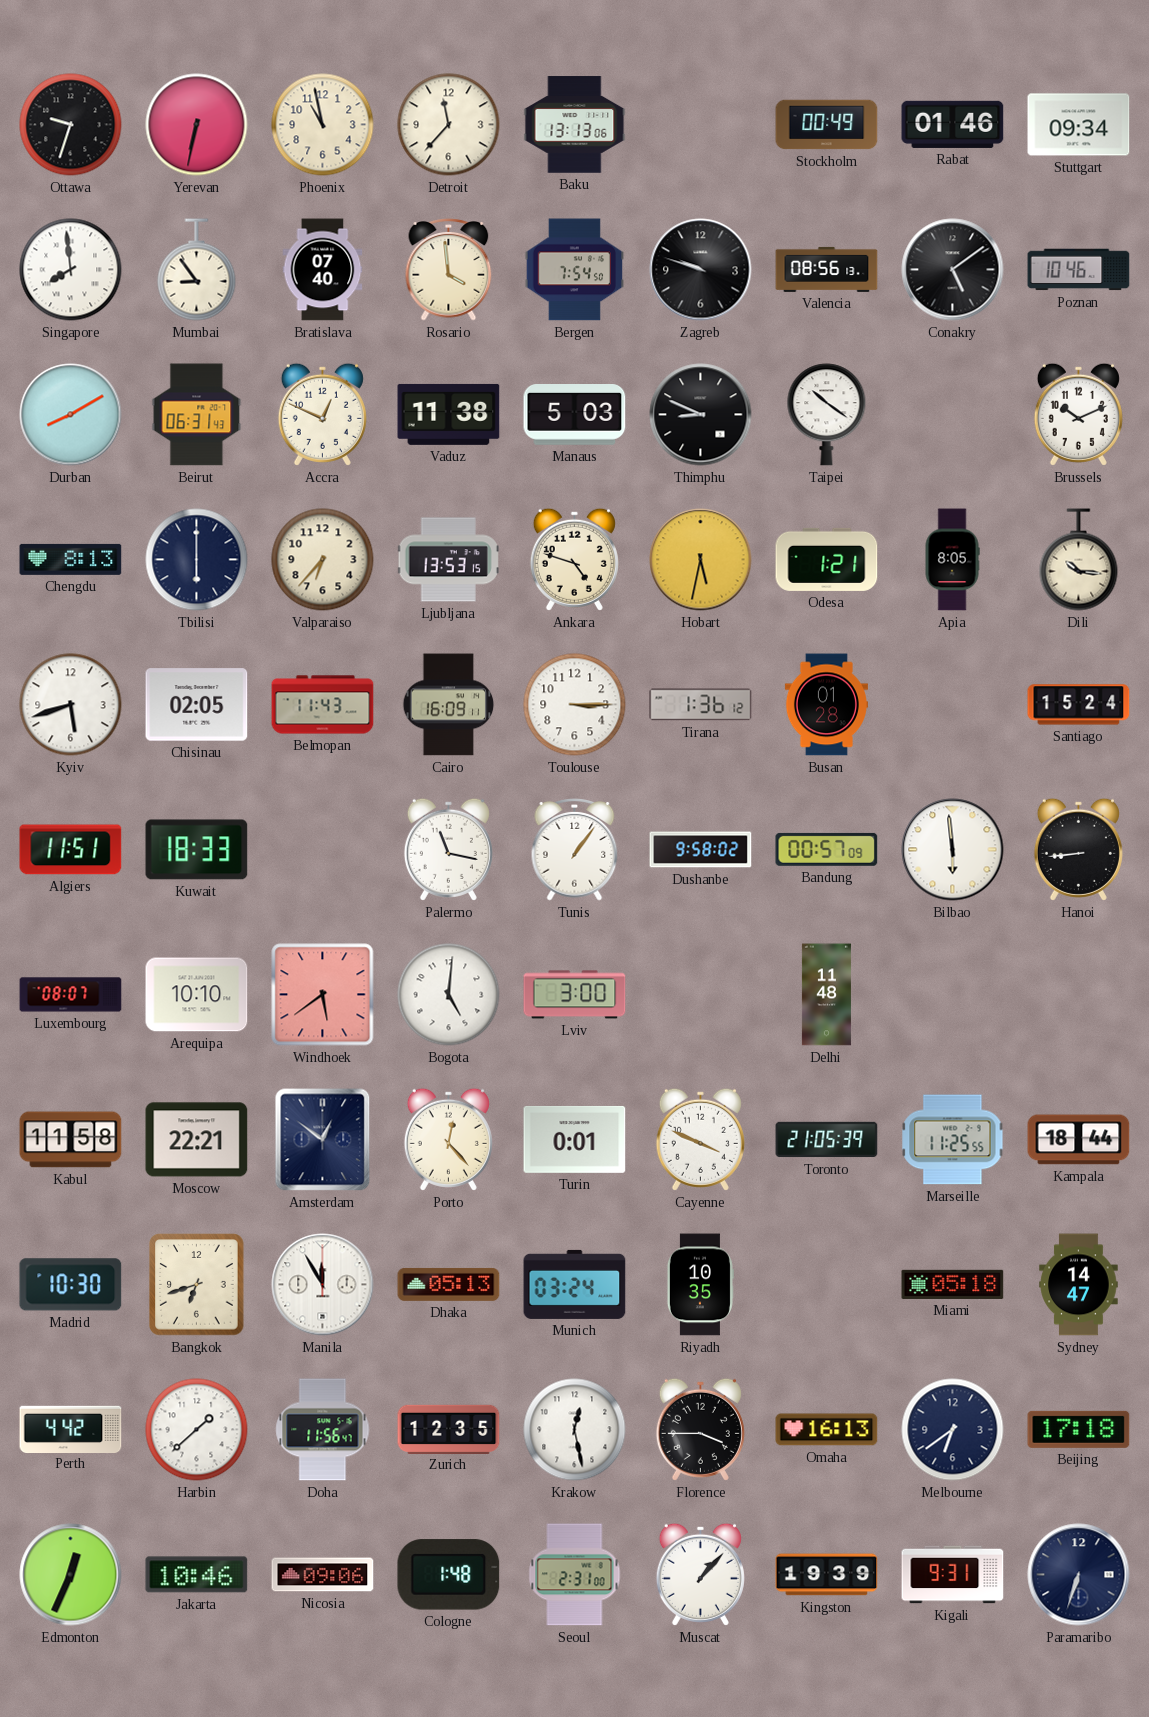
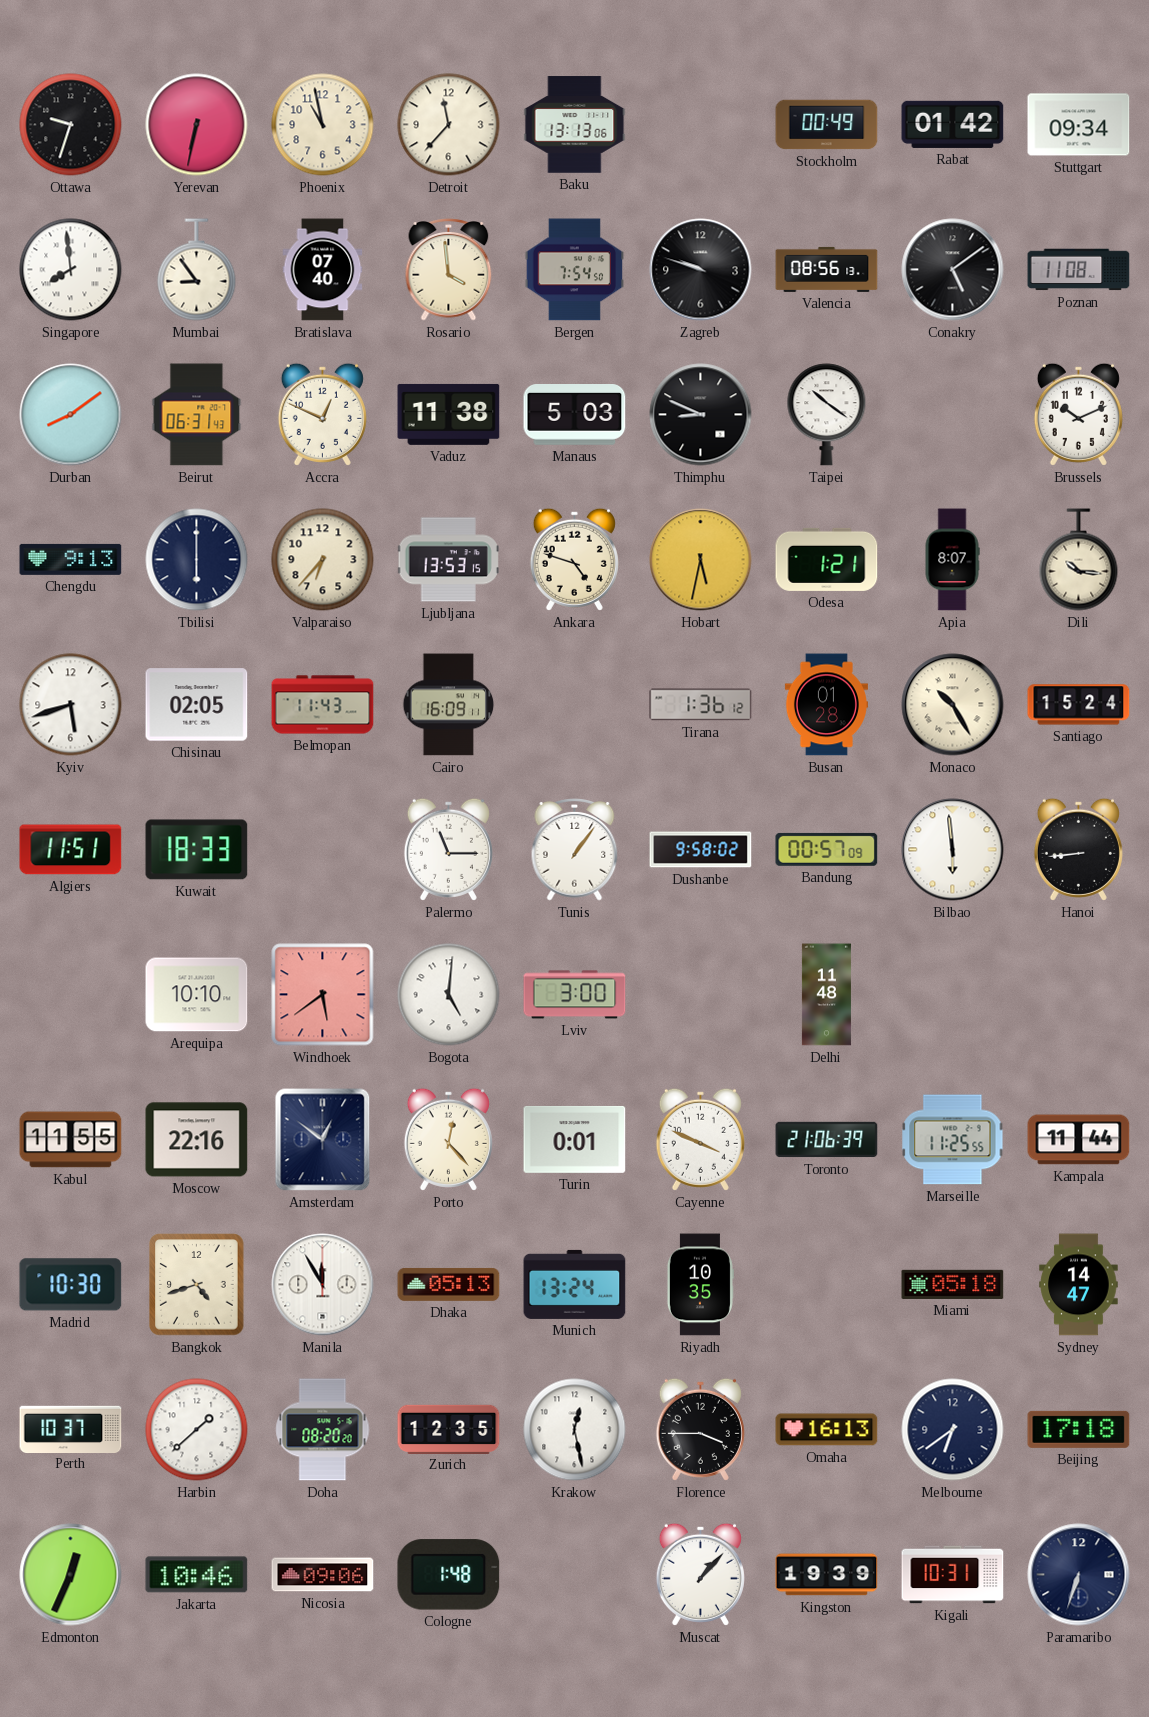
Rabat: 01:46 -> 01:42
Poznan: 10:46 -> 11:08
Durban: 8:10 -> 8:09
Chengdu: 8:13 -> 9:13
Apia: 8:05 -> 8:07
Toulouse: 3:15 -> none
Monaco: none -> 10:25
Palermo: 11:17 -> 11:15
Luxembourg: 08:07 -> none
Kabul: 11:58 -> 11:55
Moscow: 22:21 -> 22:16
Toronto: 21:05 -> 21:06
Kampala: 18:44 -> 11:44
Bangkok: 6:42 -> 4:42
Munich: 03:24 -> 13:24
Perth: 4:42 -> 10:37
Doha: 11:56 -> 08:20
Seoul: 2:31 -> none
Kigali: 9:31 -> 10:31
